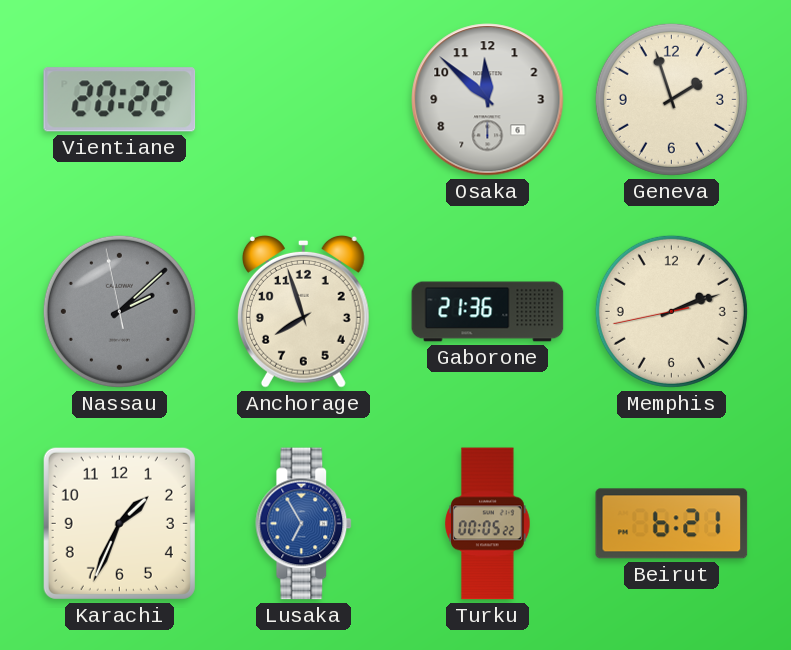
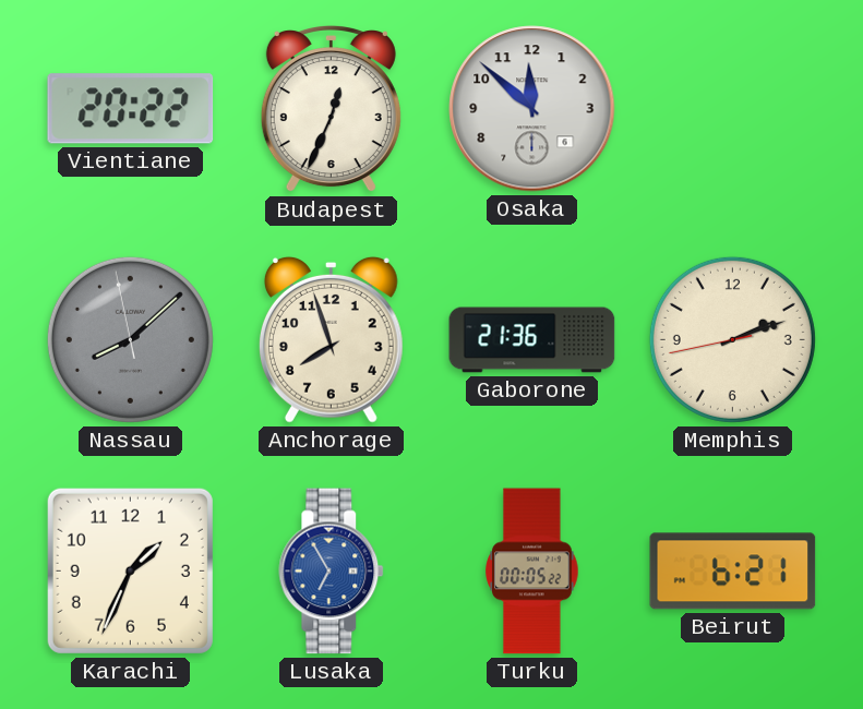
Budapest: none -> 12:34
Geneva: 1:57 -> none
Nassau: 2:07 -> 8:07
